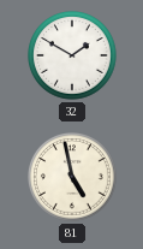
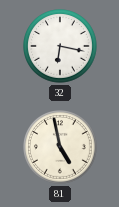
32: 1:50 -> 6:17
